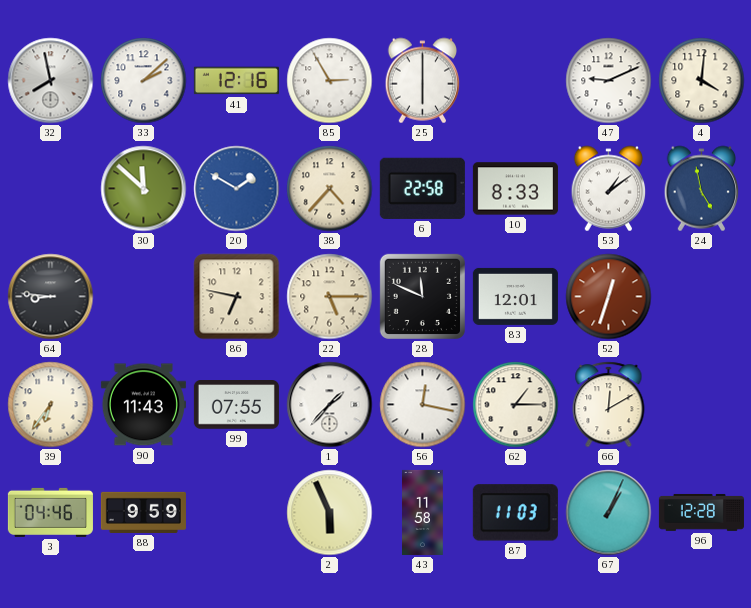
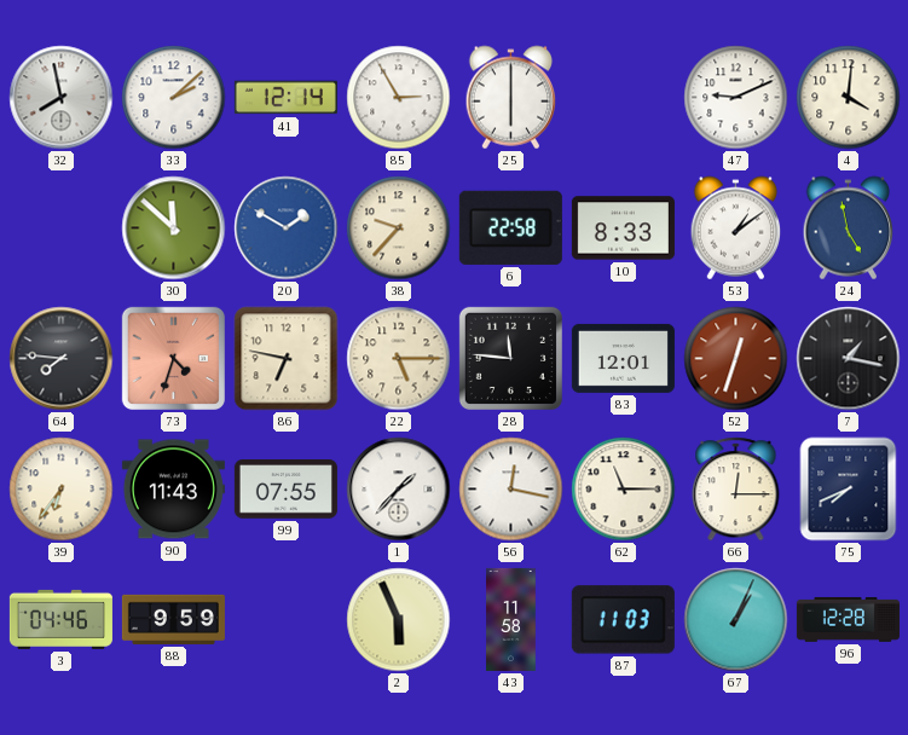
41: 12:16 -> 12:14
38: 4:37 -> 9:37
64: 8:46 -> 7:46
73: none -> 4:33
28: 11:49 -> 11:46
7: none -> 1:17
62: 1:15 -> 11:15
66: 12:10 -> 12:15
75: none -> 7:41
